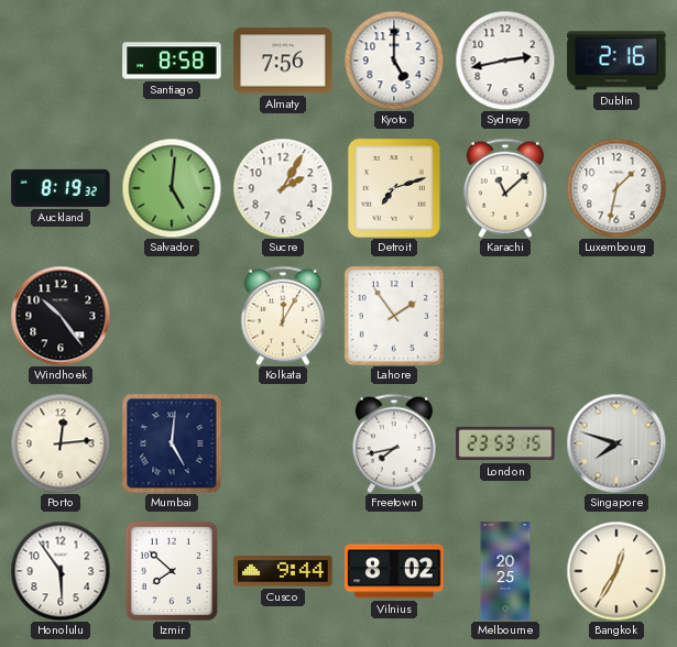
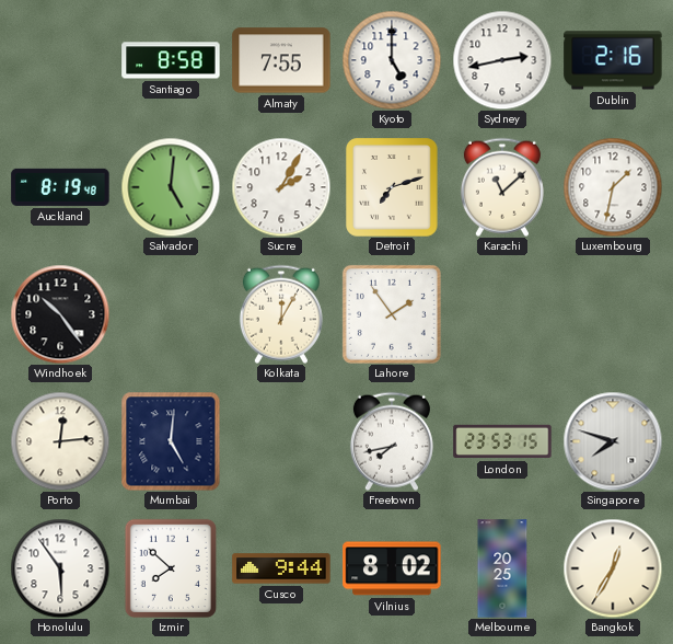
Almaty: 7:56 -> 7:55
Auckland: 8:19:32 -> 8:19:48
